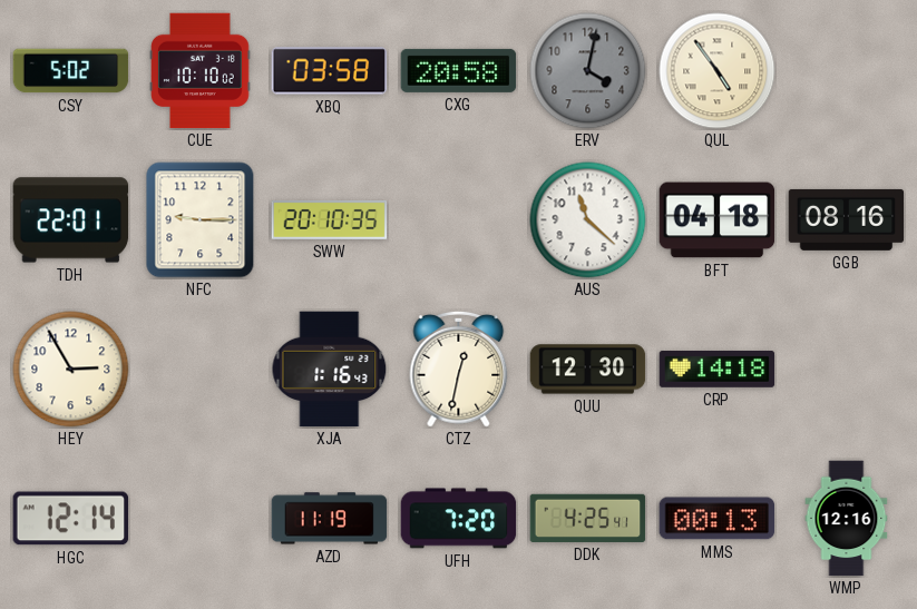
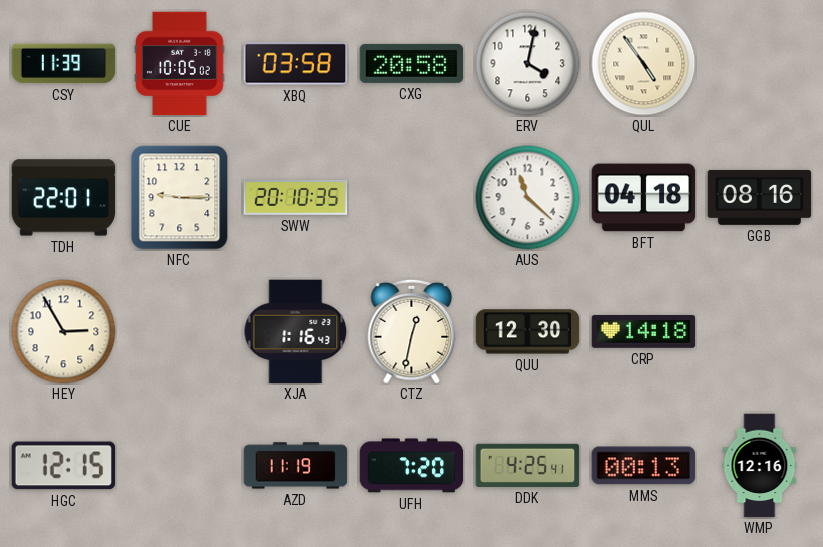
CSY: 5:02 -> 11:39
CUE: 10:10 -> 10:05
ERV dial: grey -> white
HGC: 12:14 -> 12:15
